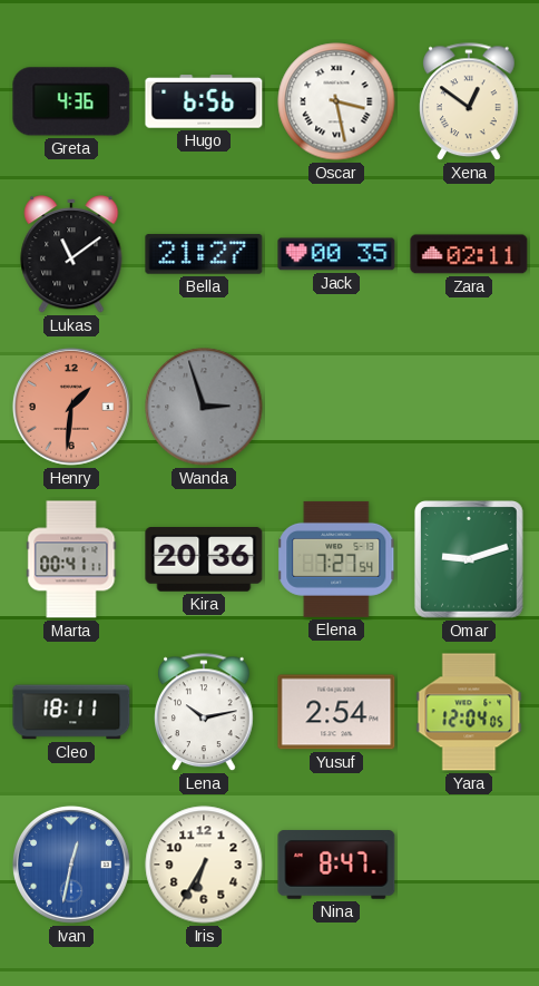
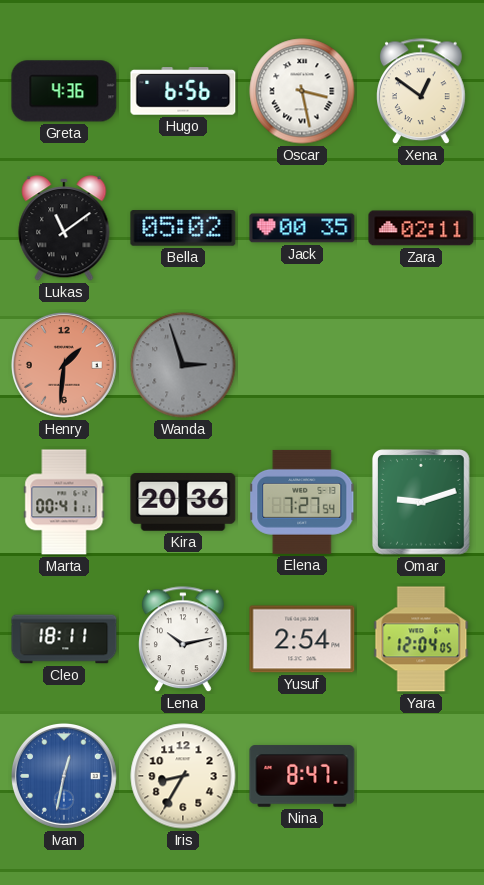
Bella: 21:27 -> 05:02
Iris: 6:35 -> 8:35
